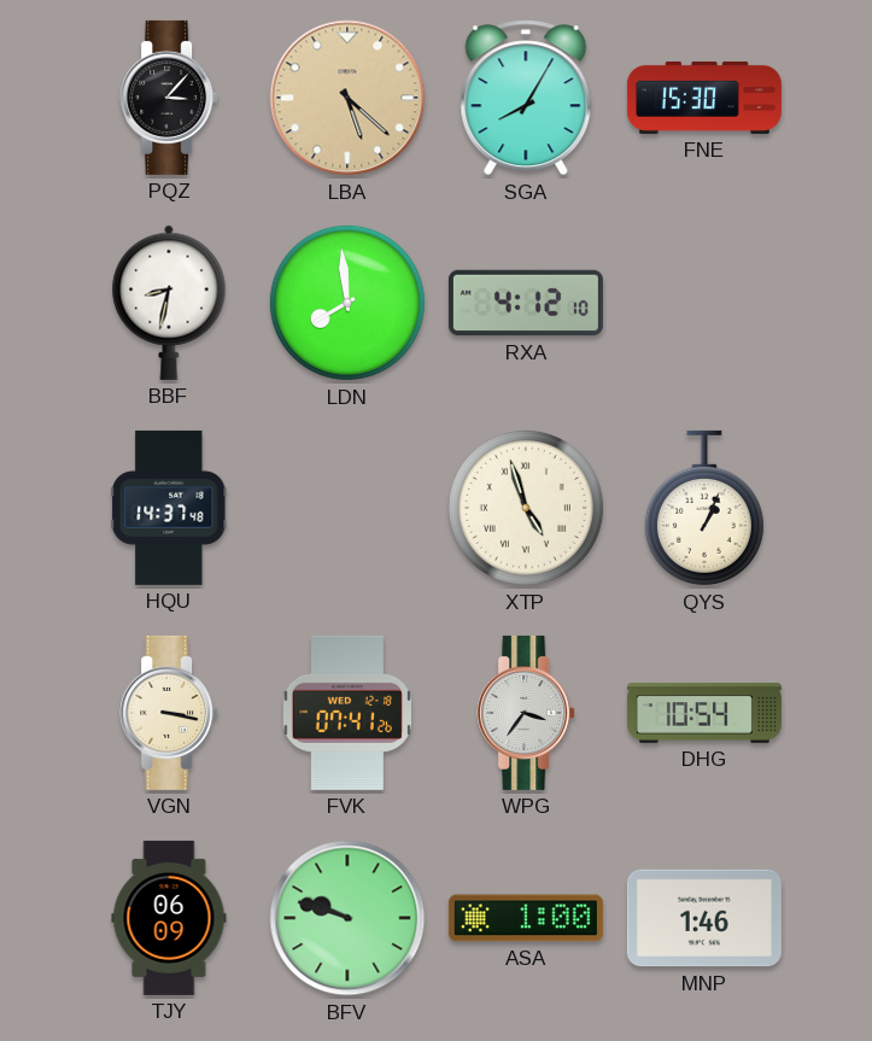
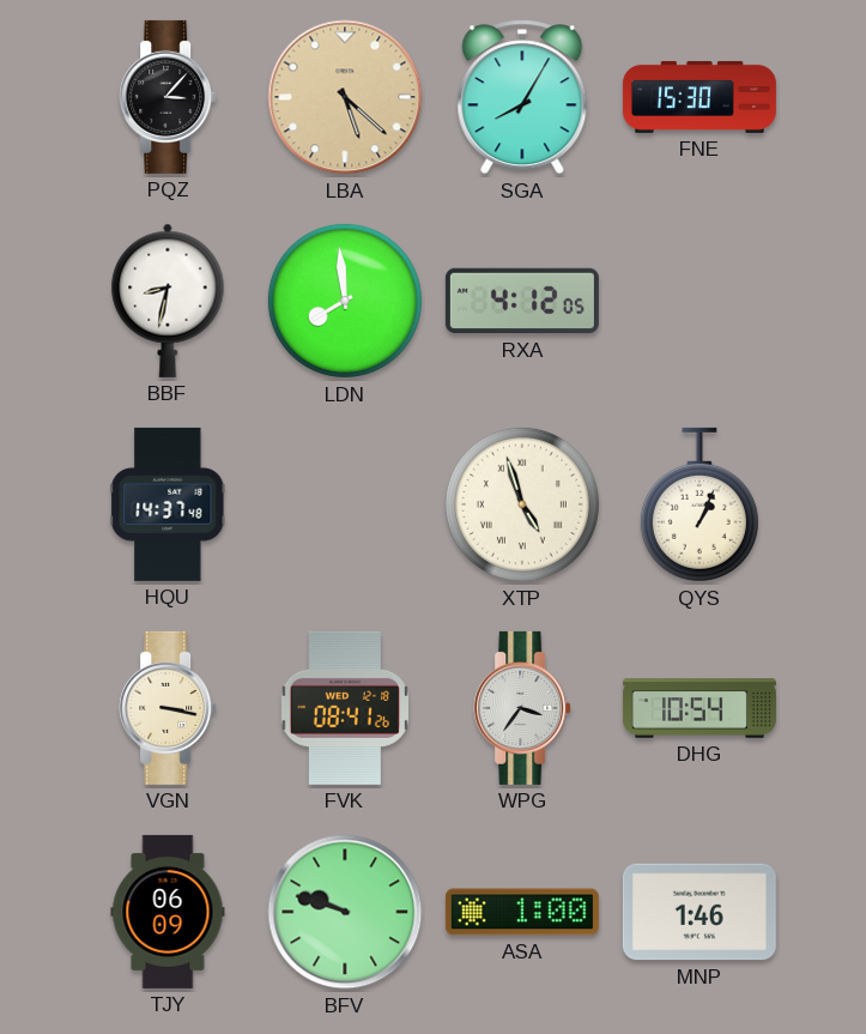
RXA: 4:12:10 -> 4:12:05
FVK: 07:41 -> 08:41
